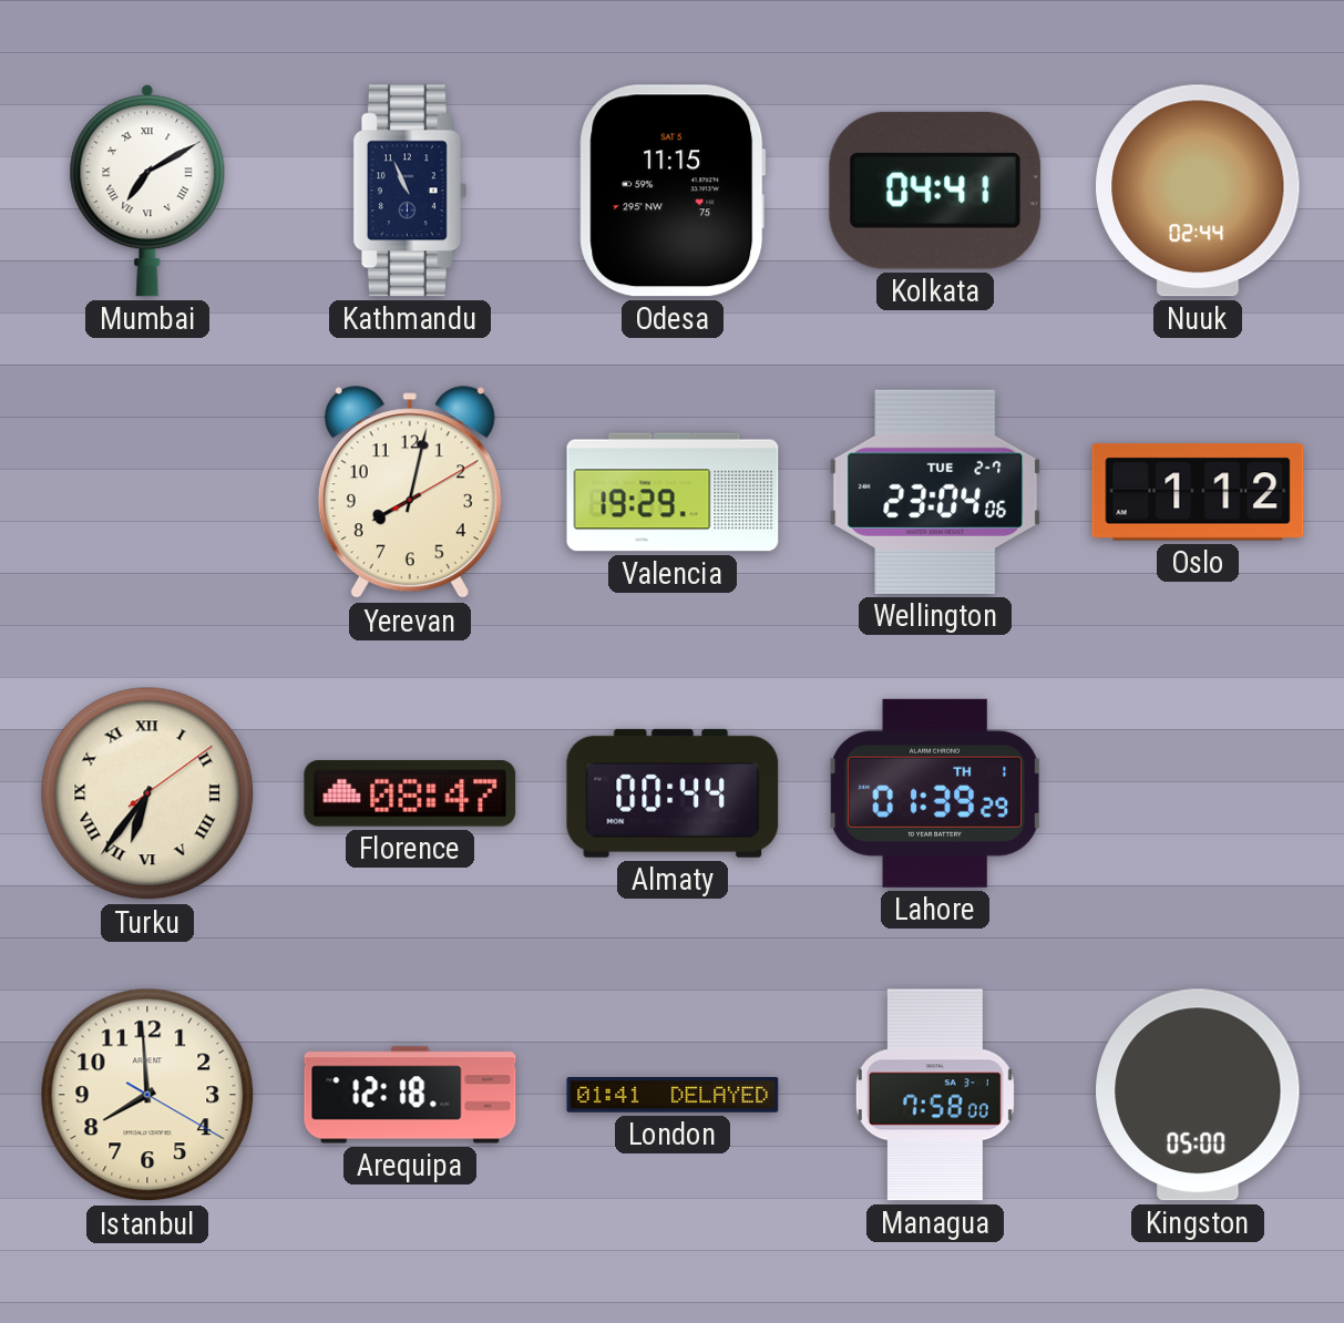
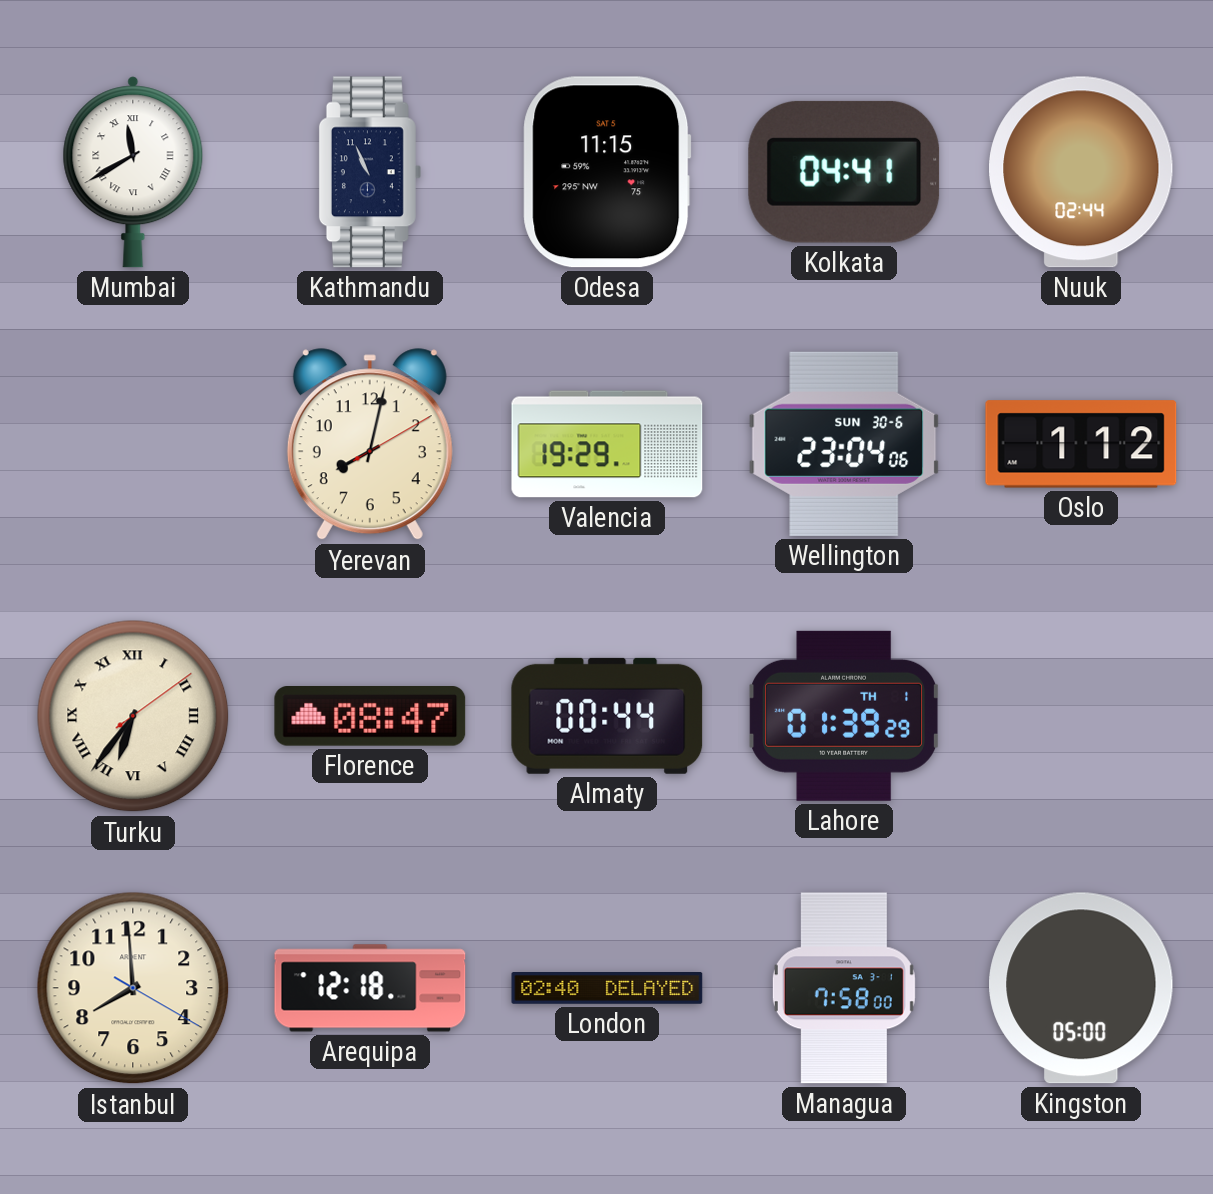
Mumbai: 7:10 -> 11:40
Wellington date: TUE 2-7 -> SUN 30-6
London: 01:41 -> 02:40
